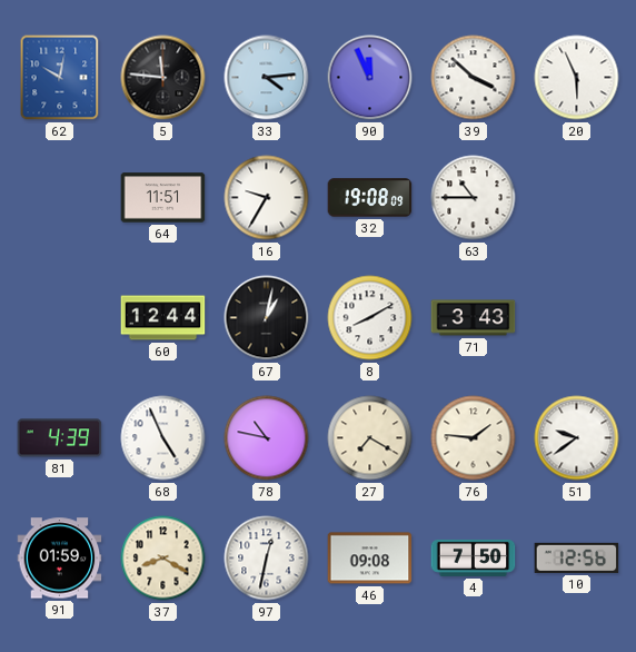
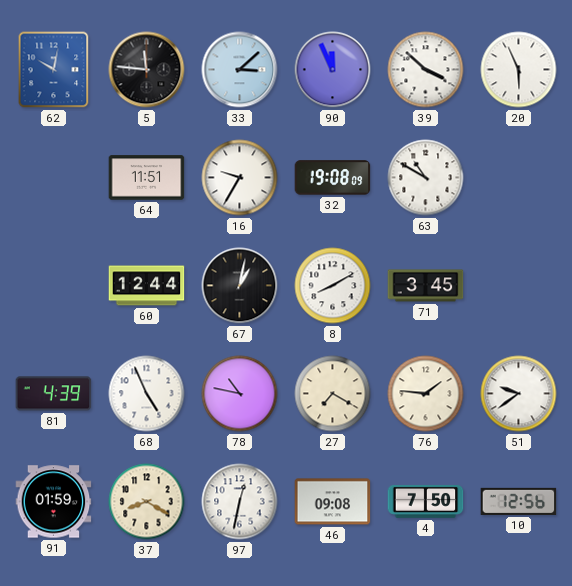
33: 4:14 -> 3:08
63: 10:45 -> 10:50
71: 3:43 -> 3:45
